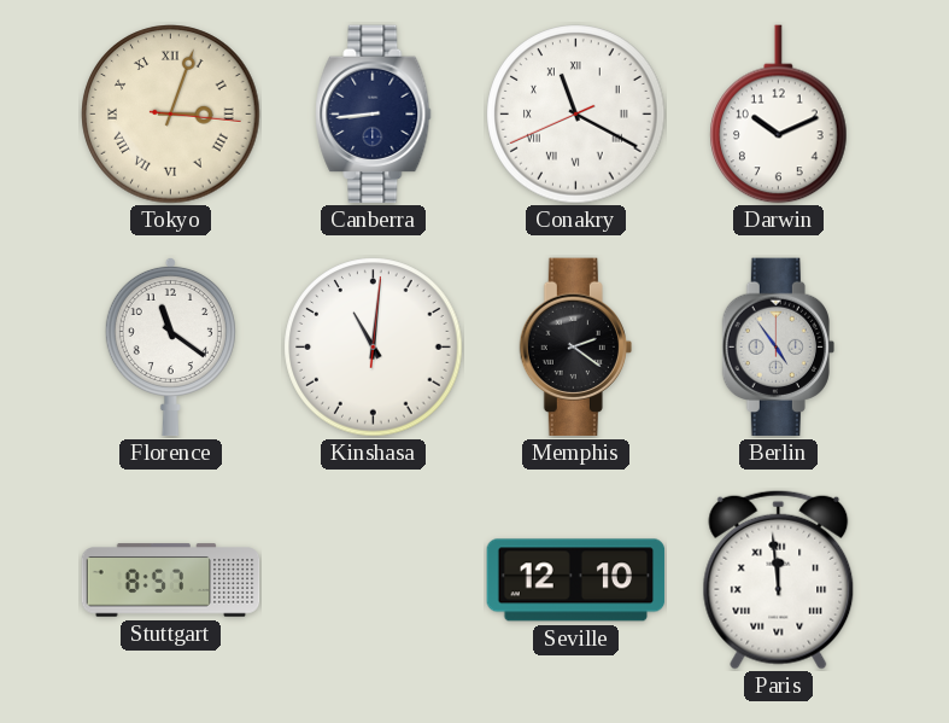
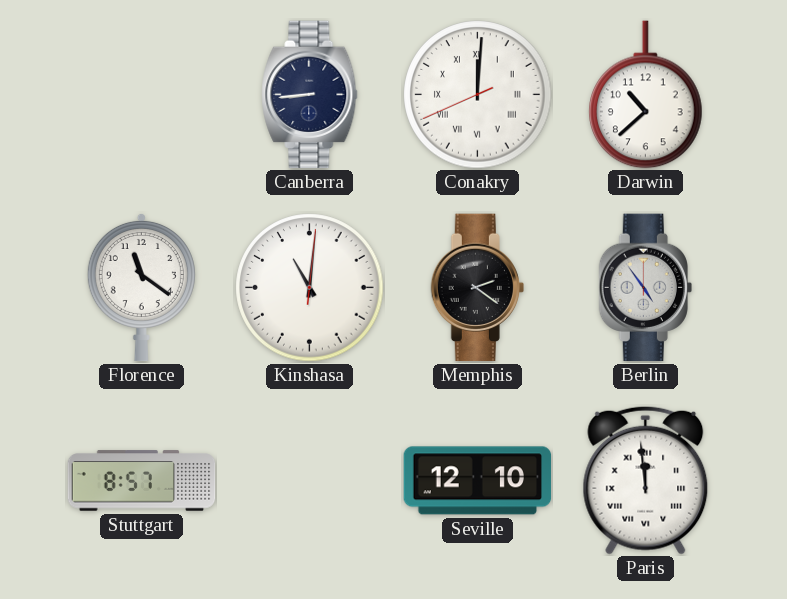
Tokyo: 3:03 -> none
Conakry: 11:19 -> 12:00
Darwin: 10:11 -> 10:38
